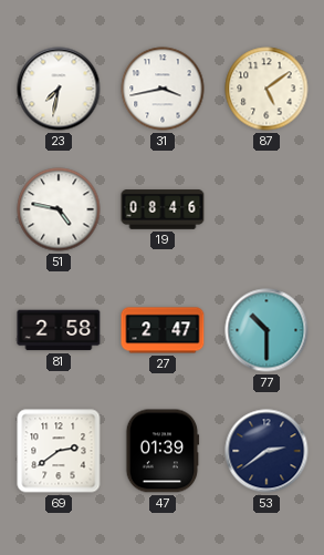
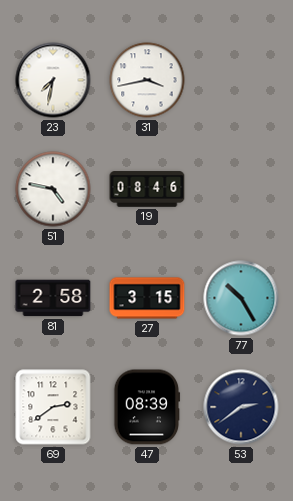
87: 5:09 -> none
27: 2:47 -> 3:15
77: 10:30 -> 10:25
47: 01:39 -> 08:39
